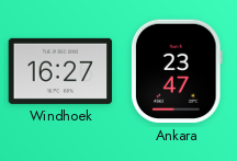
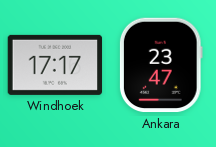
Windhoek: 16:27 -> 17:17
